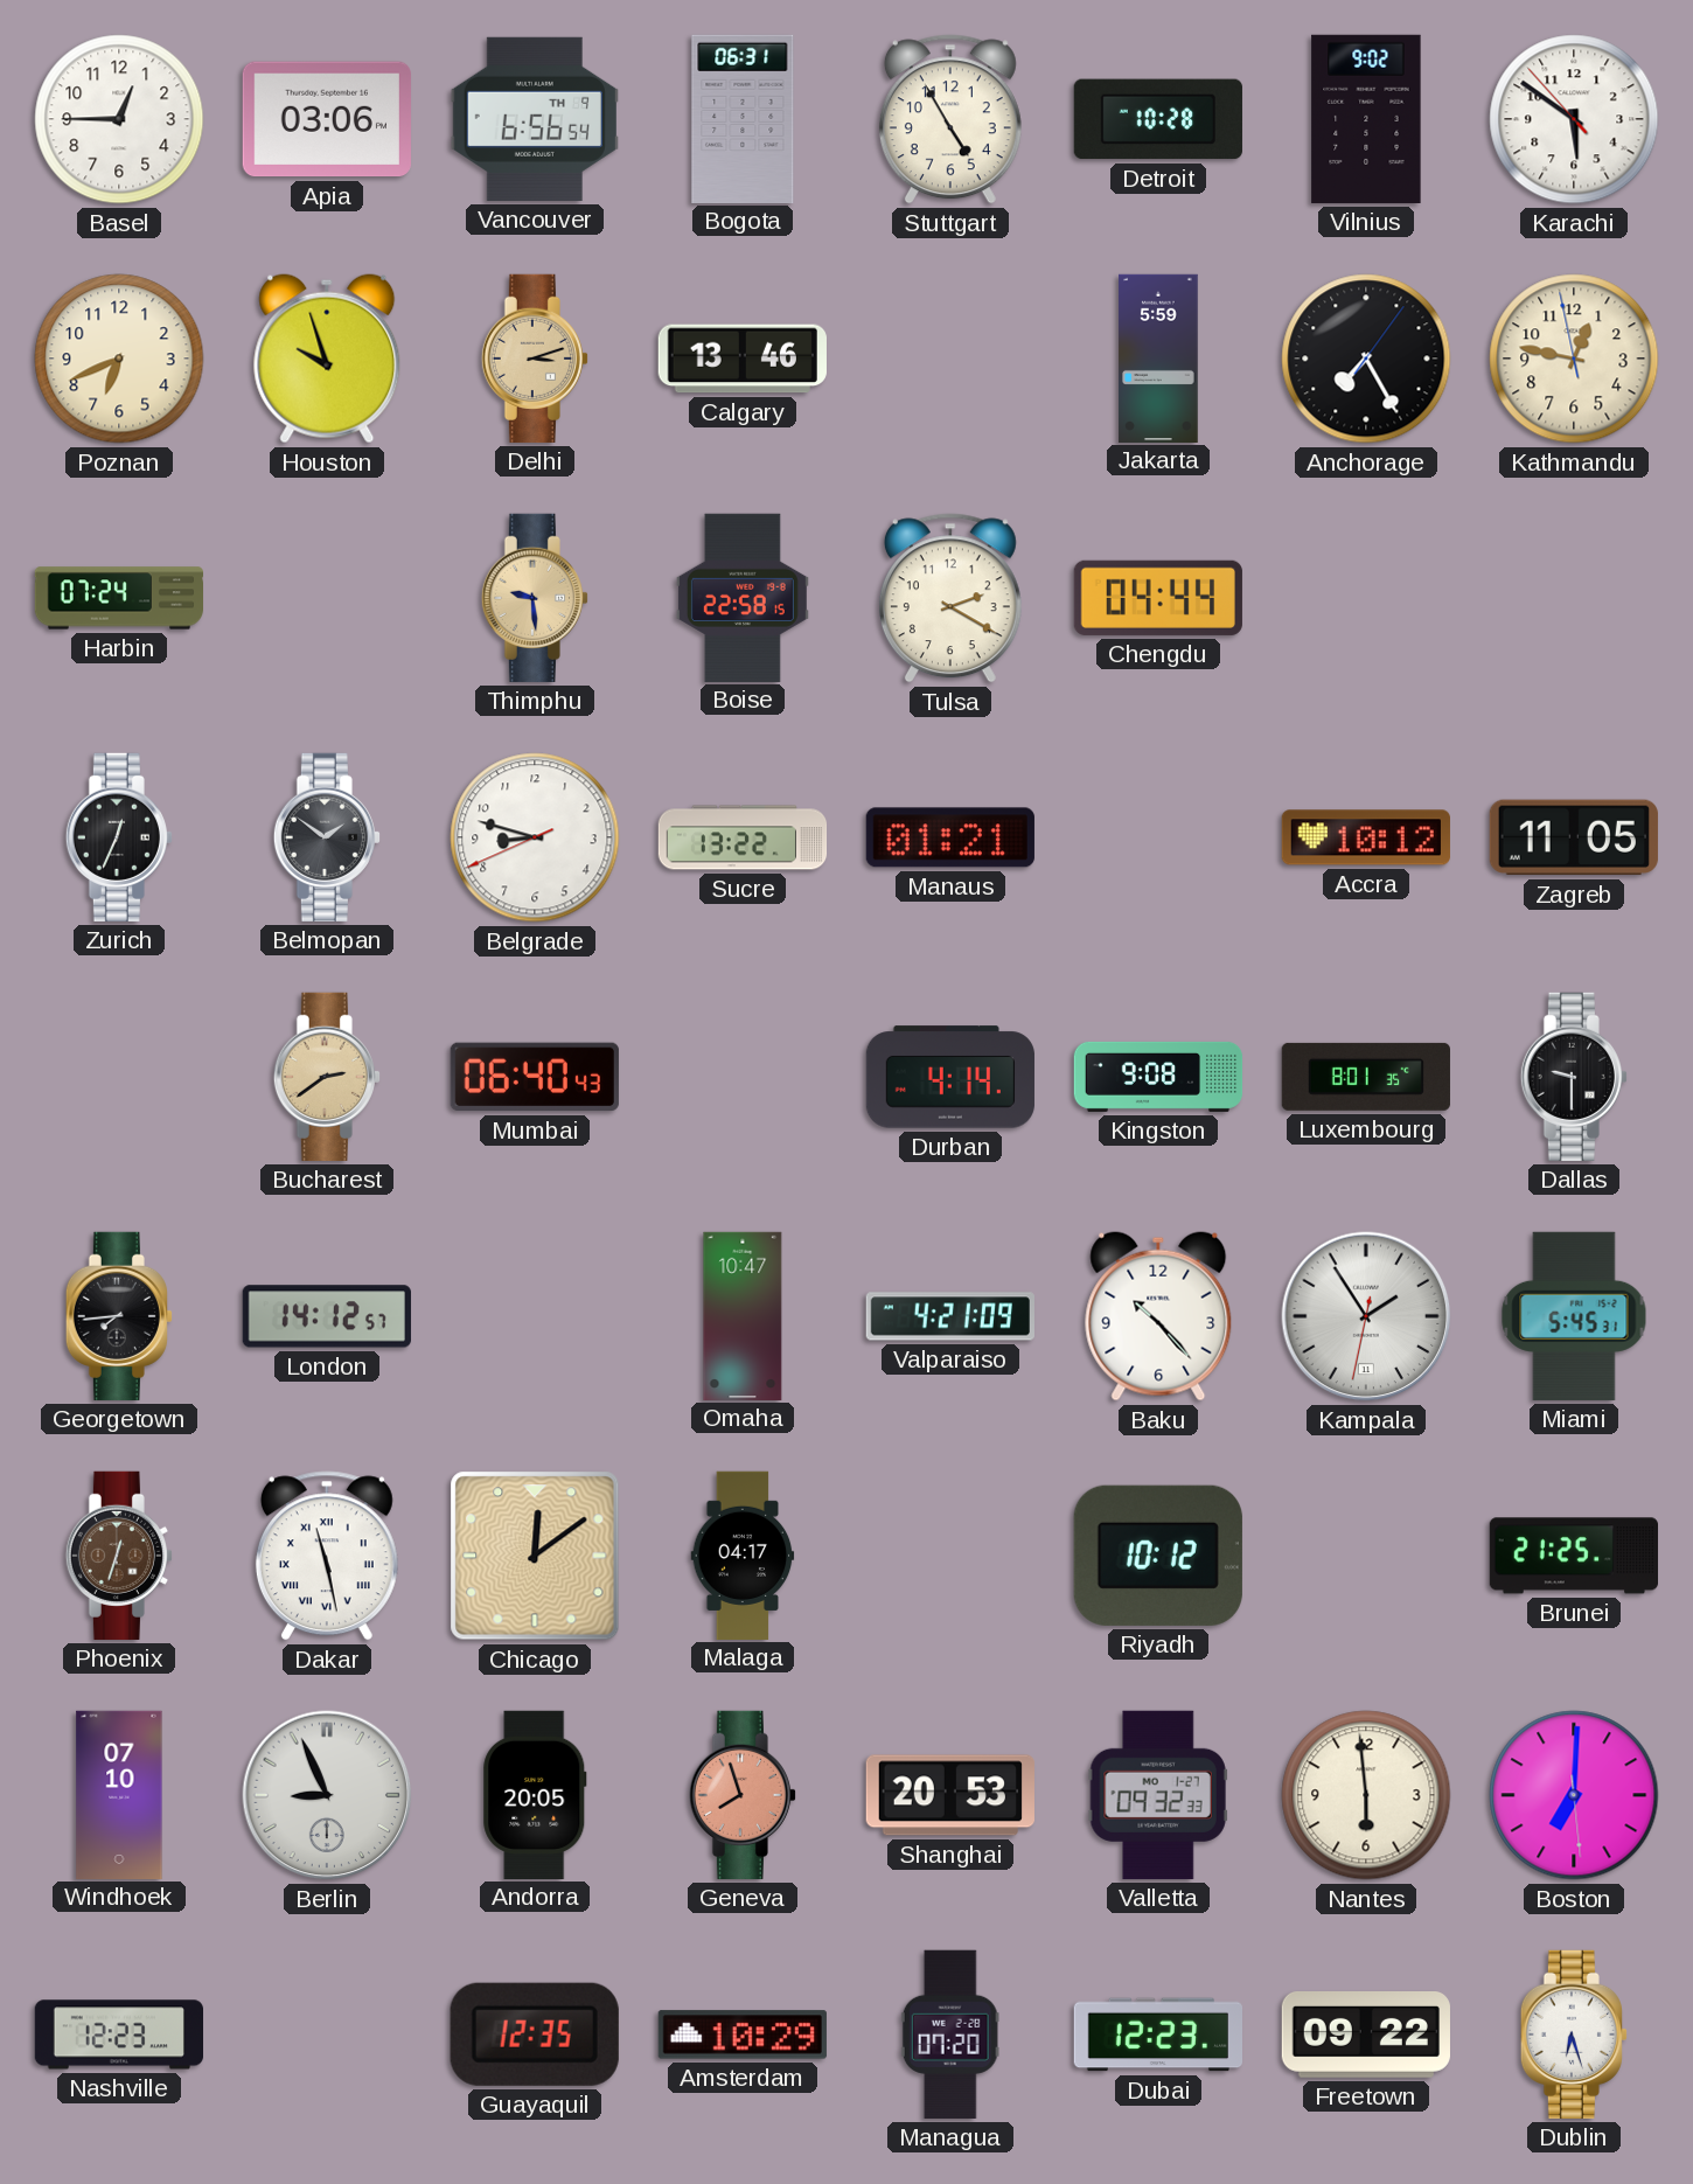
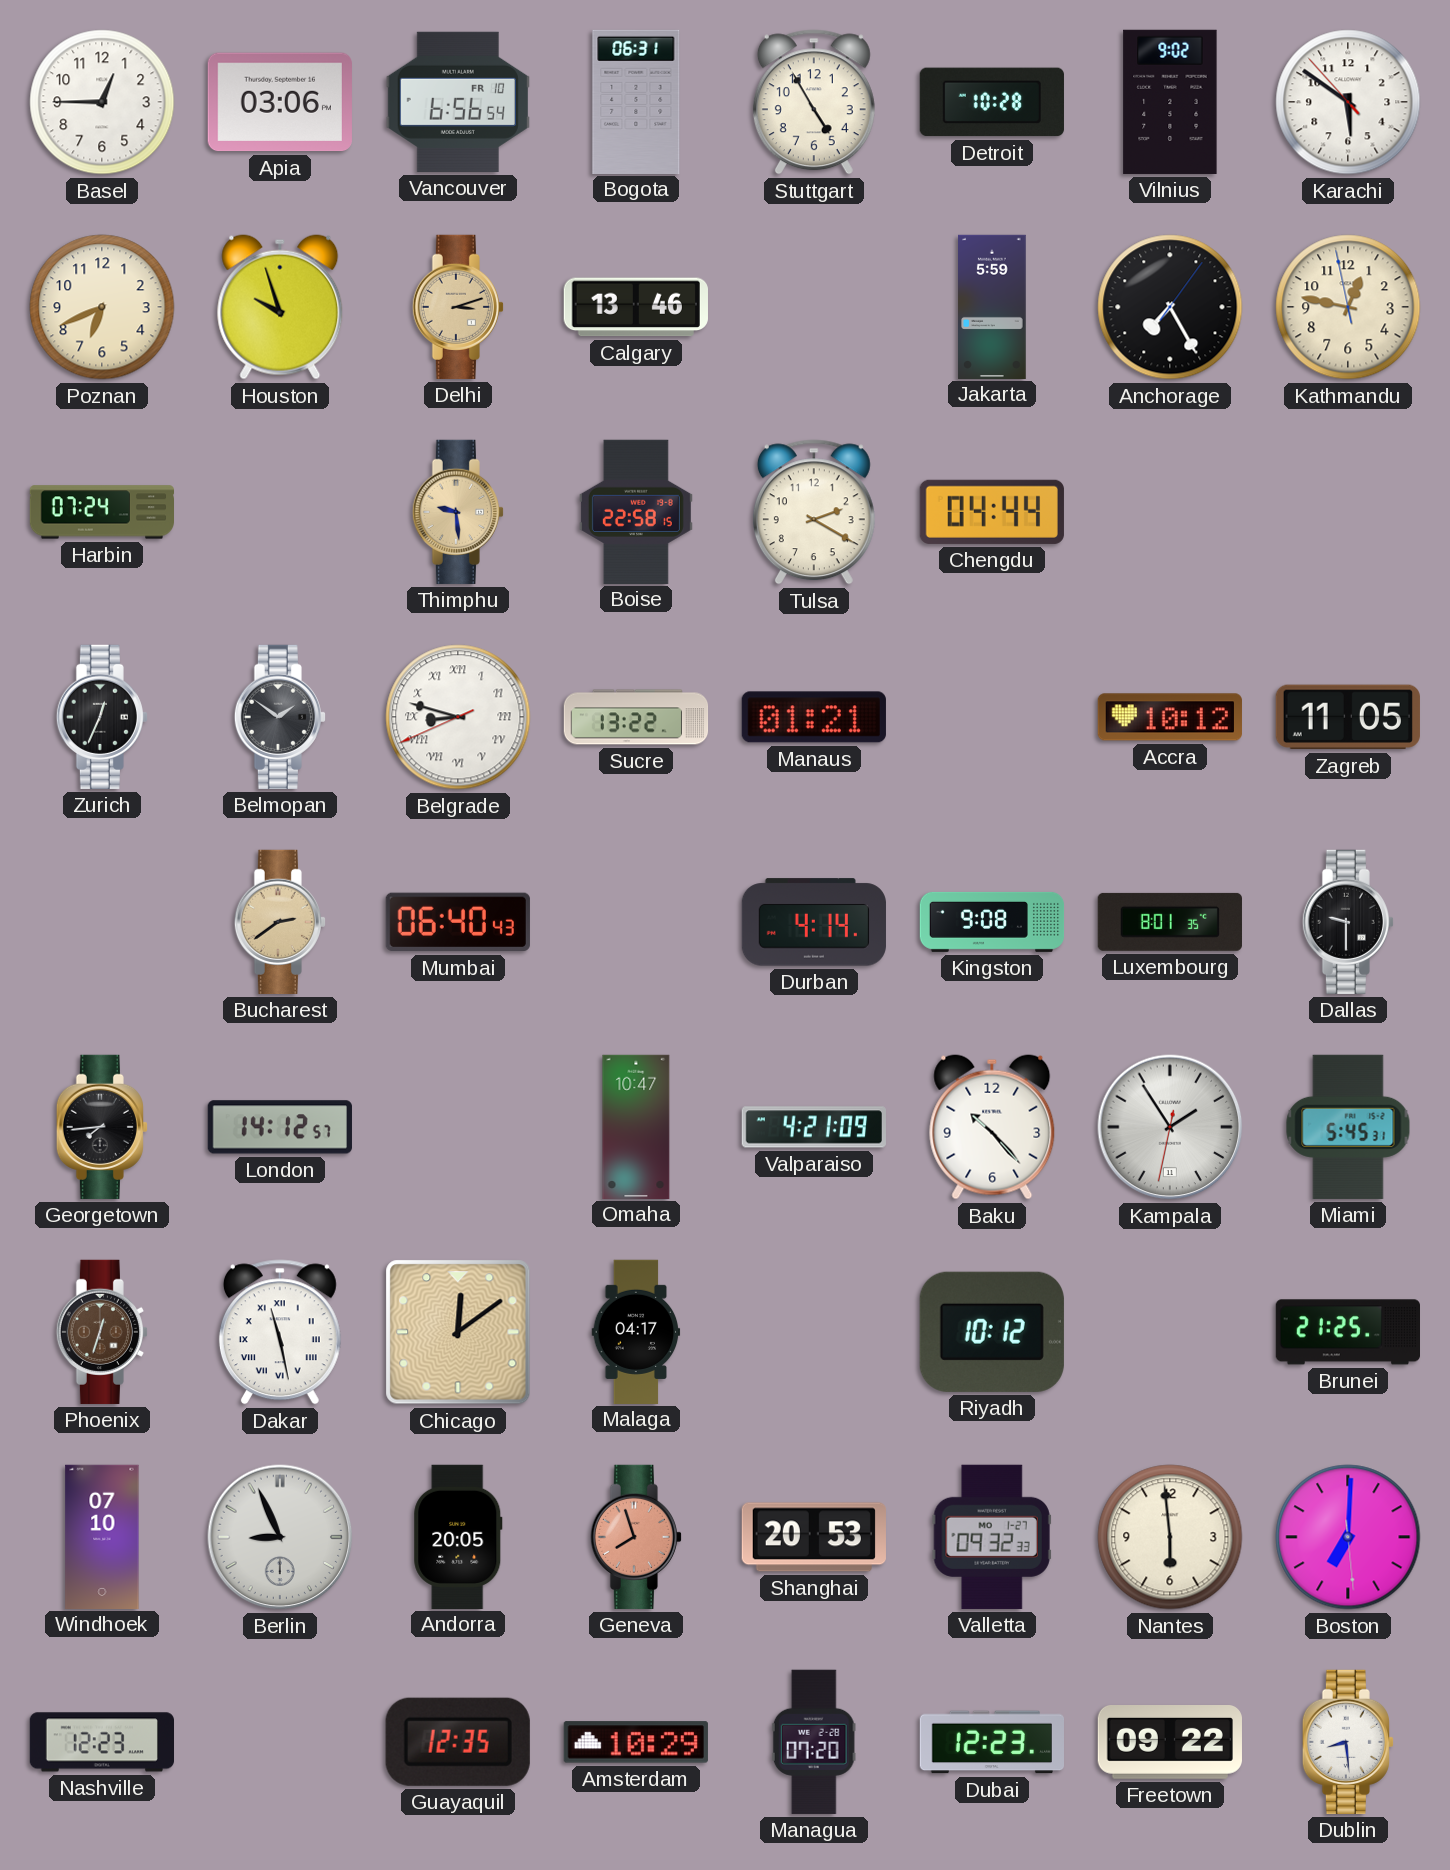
Vancouver date: TH 9 -> FR 10
Belgrade numerals: Arabic -> Roman
Dublin: 6:27 -> 8:29
